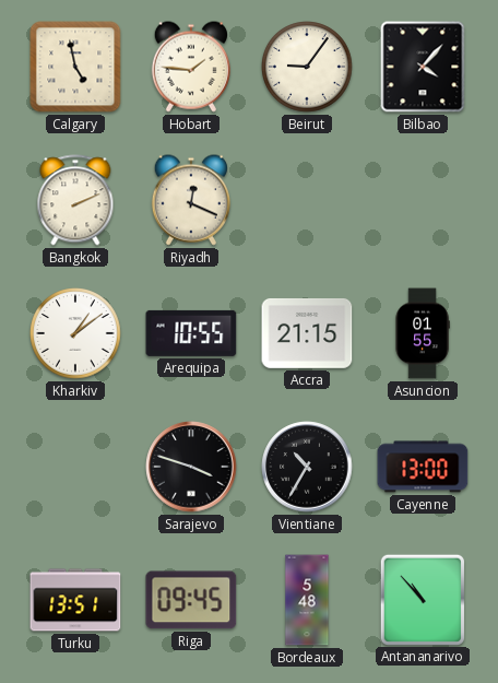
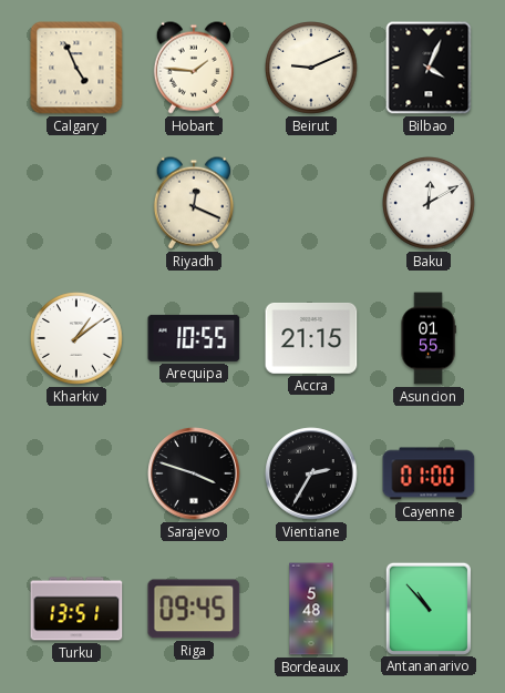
Calgary: 4:58 -> 4:56
Beirut: 9:06 -> 9:11
Bilbao: 4:07 -> 4:04
Bangkok: 2:11 -> none
Baku: none -> 12:10
Vientiane: 10:35 -> 2:35
Cayenne: 13:00 -> 01:00
